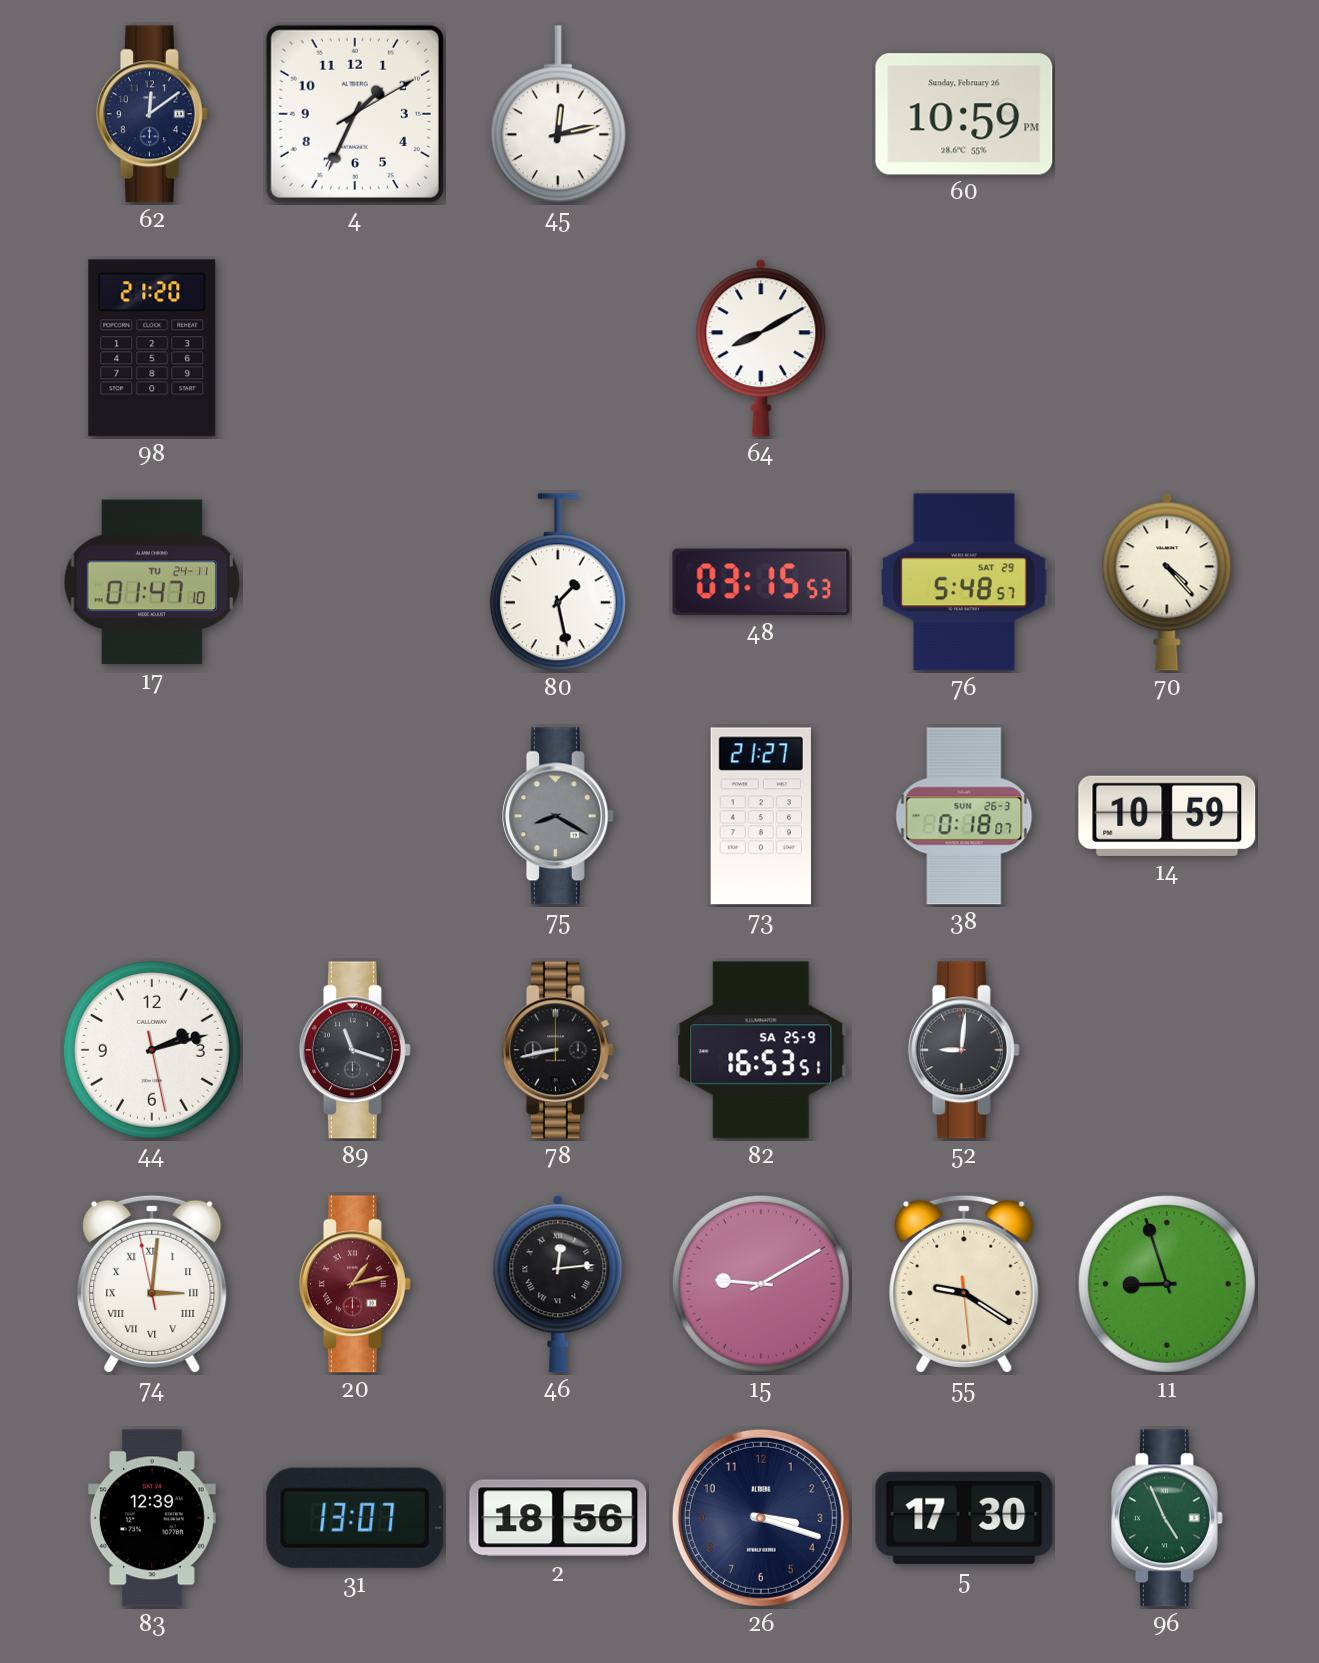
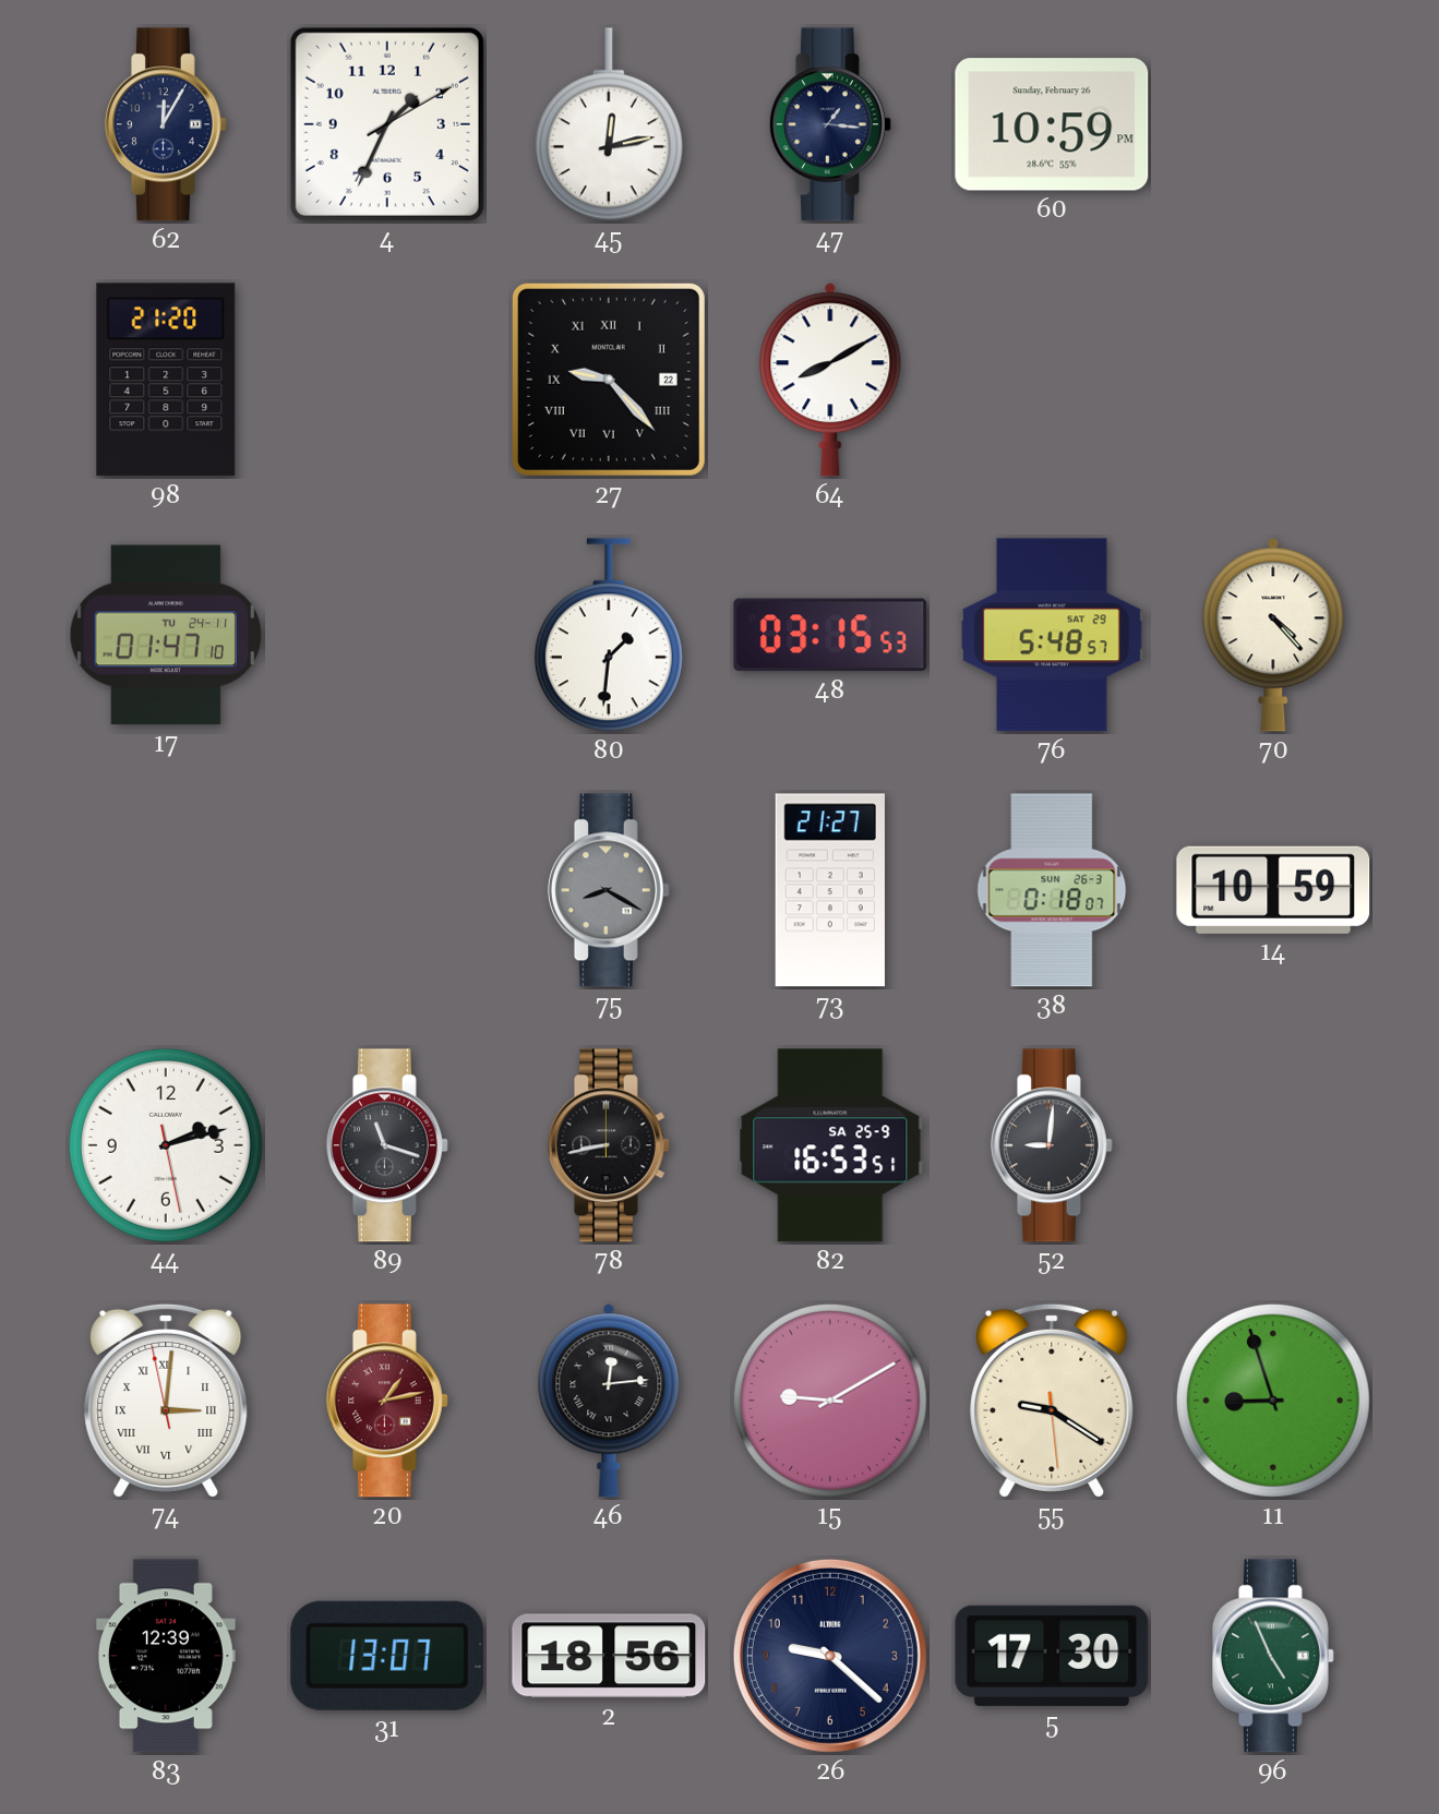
62: 12:09 -> 12:05
47: none -> 1:16
27: none -> 9:23
80: 1:28 -> 1:31
26: 3:18 -> 9:22
